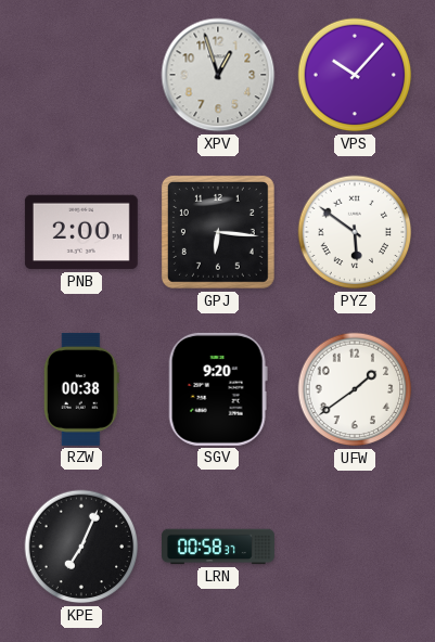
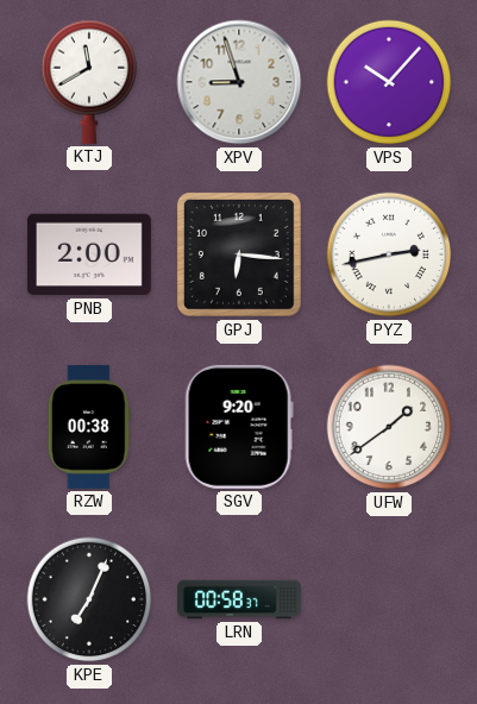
KTJ: none -> 11:40
XPV: 12:57 -> 8:57
PYZ: 5:51 -> 2:43
